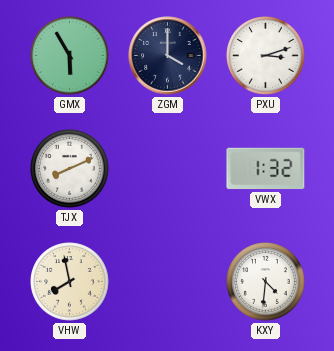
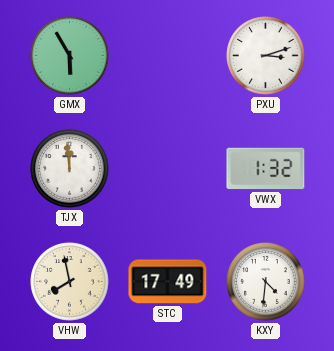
ZGM: 4:00 -> none
TJX: 8:11 -> 11:59
STC: none -> 17:49
